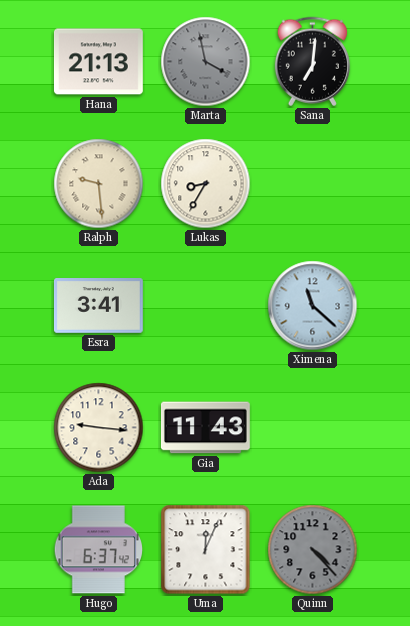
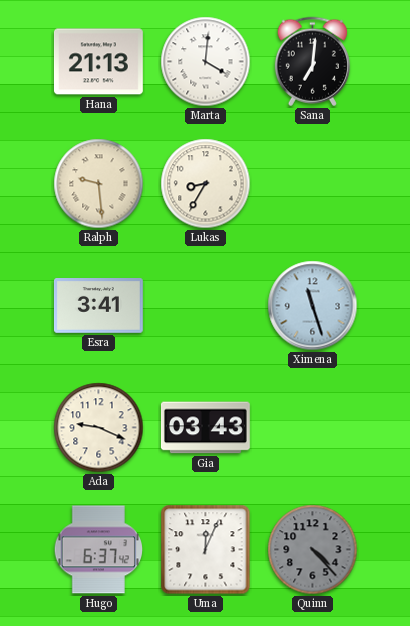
Marta: 3:58 -> 4:01
Marta dial: grey -> white
Ximena: 11:22 -> 11:27
Ada: 9:16 -> 9:19
Gia: 11:43 -> 03:43
